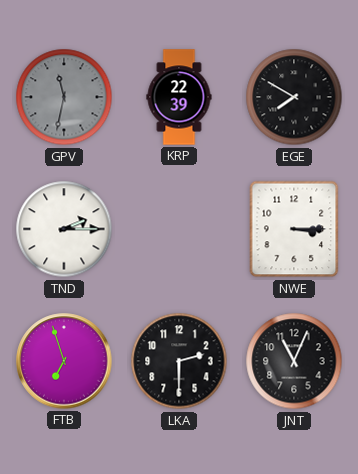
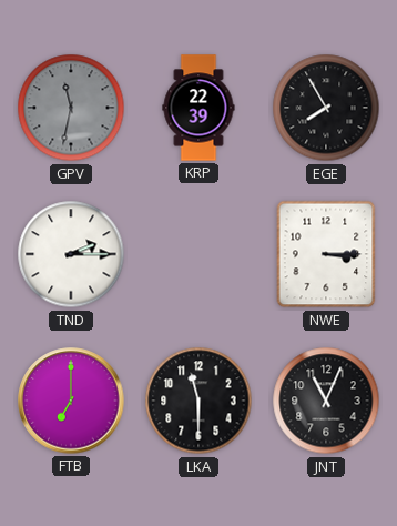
EGE: 7:50 -> 7:55
FTB: 6:57 -> 7:00
LKA: 2:30 -> 11:30
